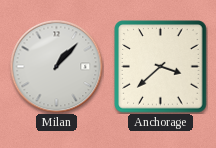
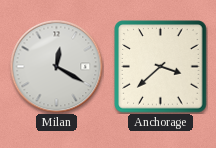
Milan: 1:07 -> 12:20
